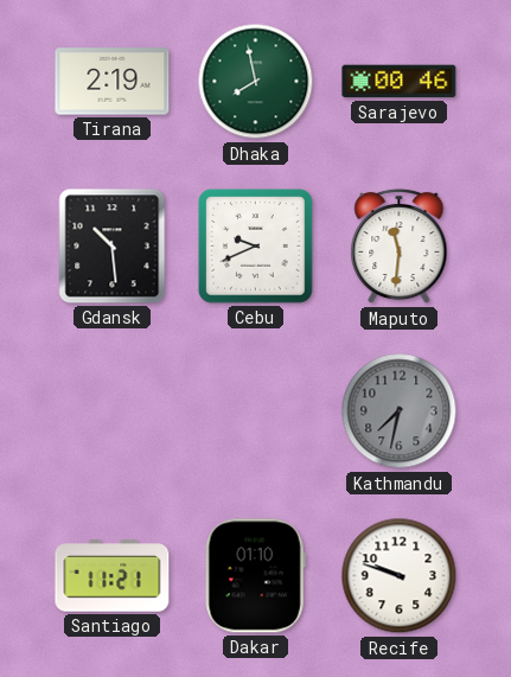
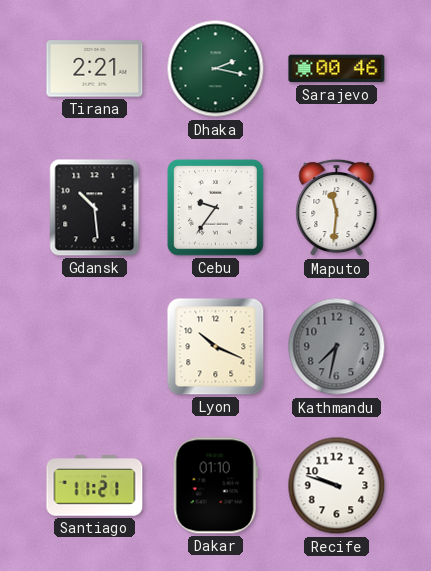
Tirana: 2:19 -> 2:21
Dhaka: 7:58 -> 2:17
Cebu: 9:41 -> 9:36
Lyon: none -> 10:19
